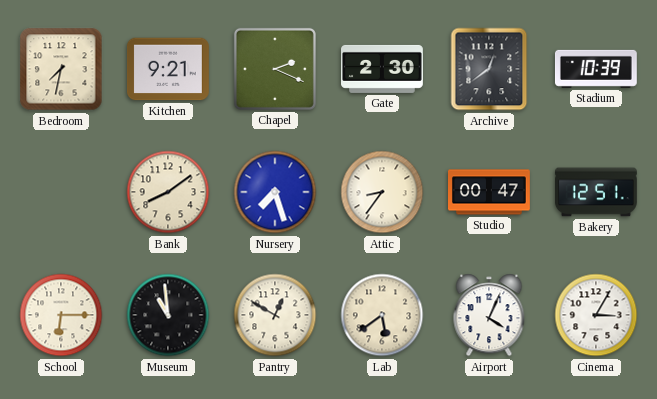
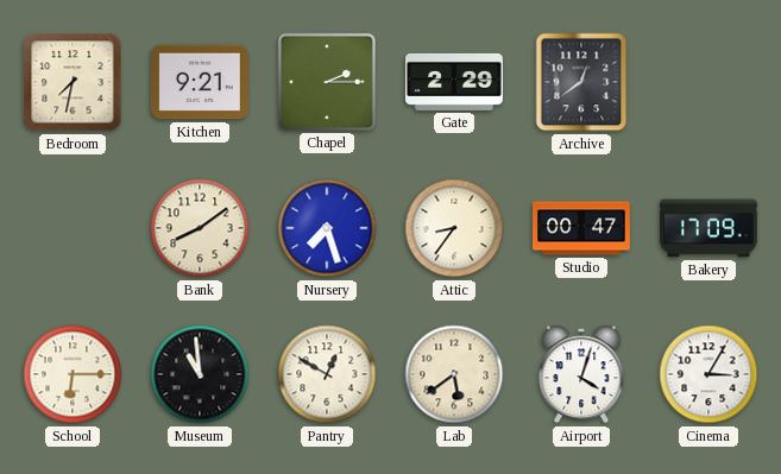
Chapel: 2:19 -> 2:15
Gate: 2:30 -> 2:29
Stadium: 10:39 -> none
Bakery: 12:51 -> 17:09
Airport: 4:04 -> 4:03
